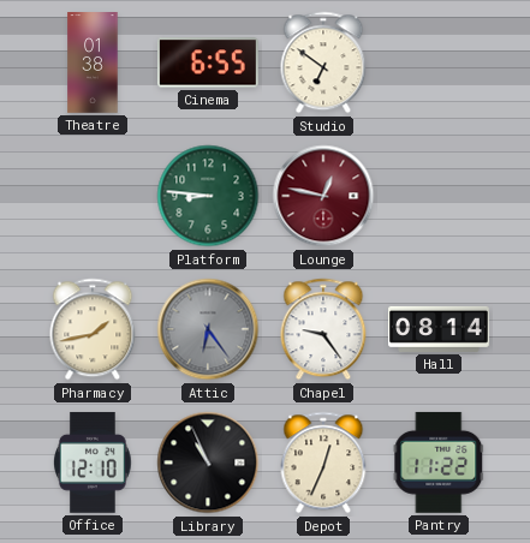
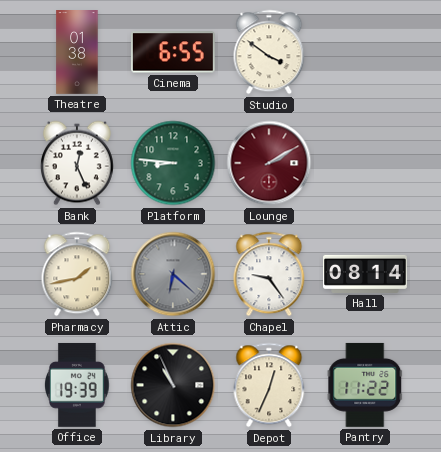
Studio: 6:51 -> 3:51
Bank: none -> 12:26
Lounge: 12:47 -> 2:10
Attic: 6:24 -> 6:22
Office: 12:10 -> 19:39
